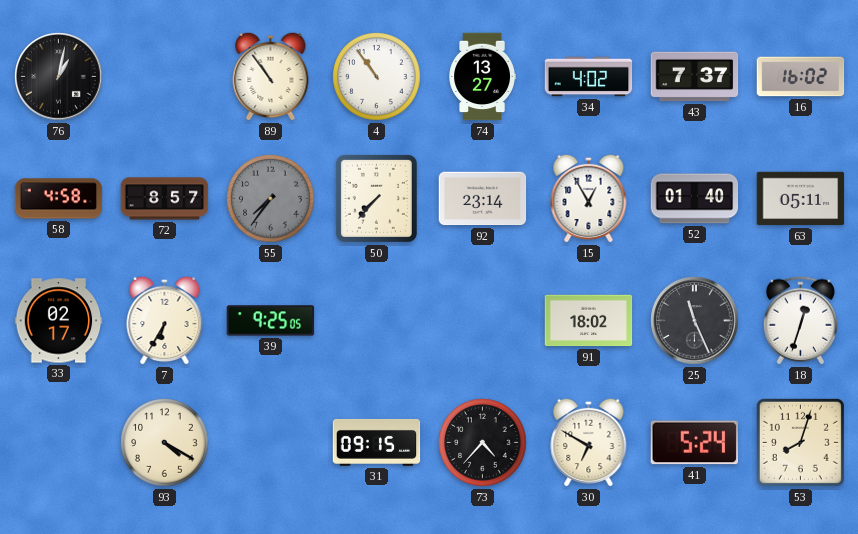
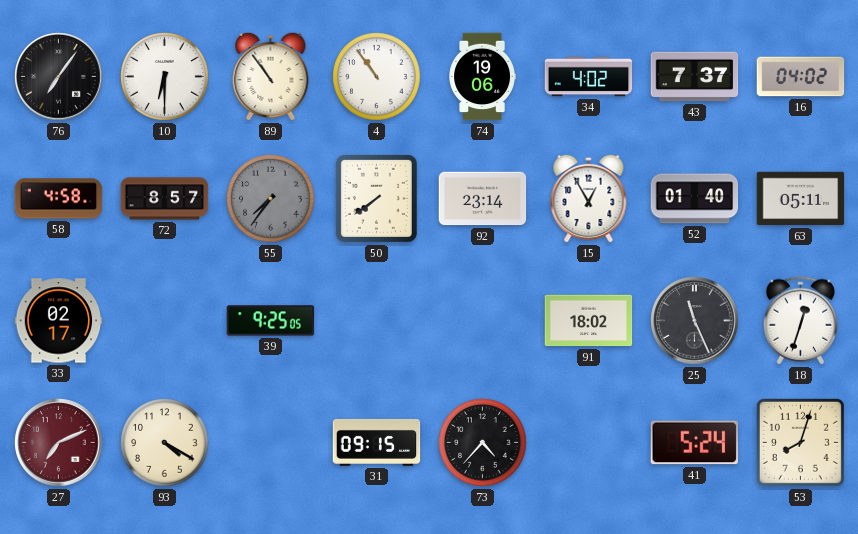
76: 1:02 -> 7:06
10: none -> 6:30
74: 13:27 -> 19:06
16: 16:02 -> 04:02
50: 7:37 -> 7:39
7: 6:35 -> none
27: none -> 7:11
30: 6:50 -> none
